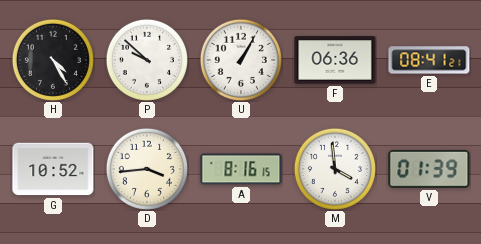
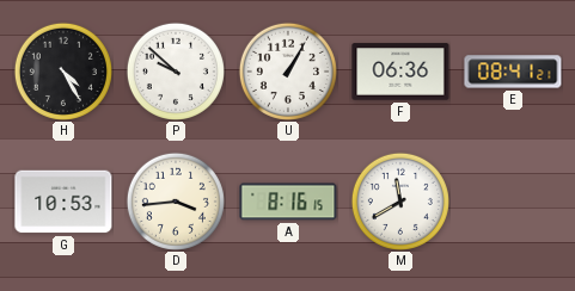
G: 10:52 -> 10:53
M: 3:59 -> 11:40
V: 01:39 -> none
